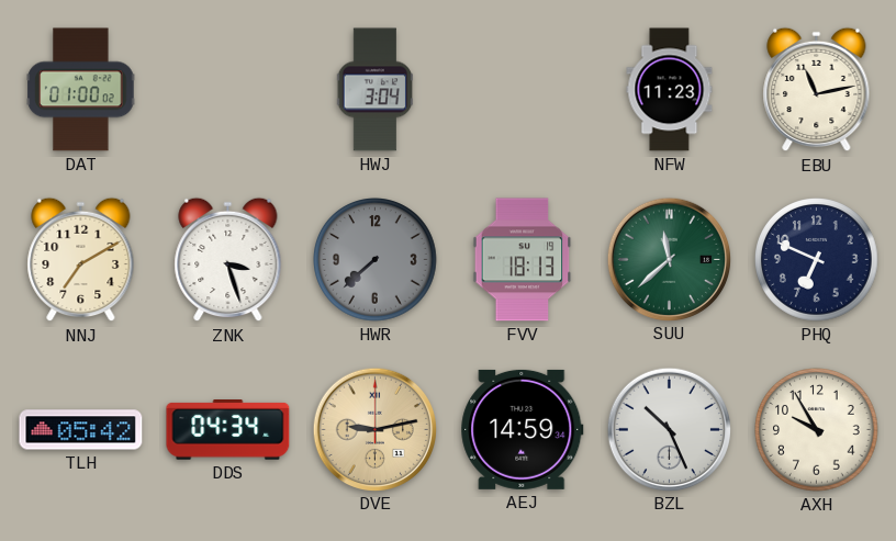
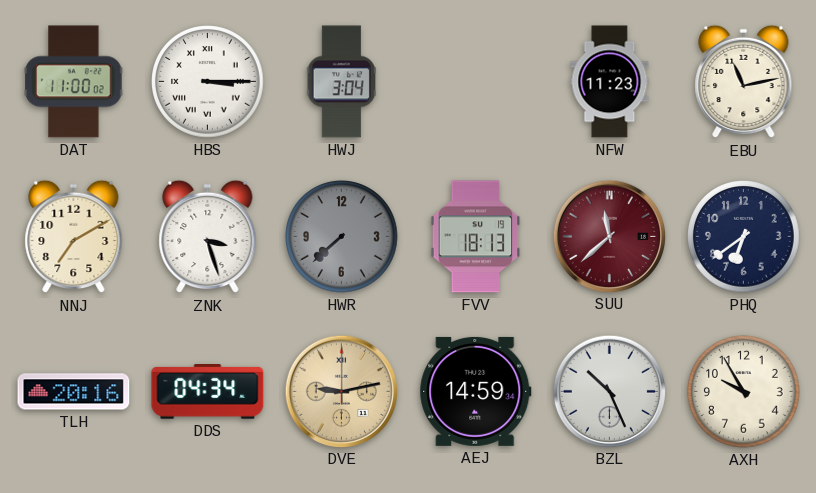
DAT: 01:00 -> 11:00
HBS: none -> 3:15
SUU dial: green -> burgundy
PHQ: 6:49 -> 6:39
TLH: 05:42 -> 20:16
